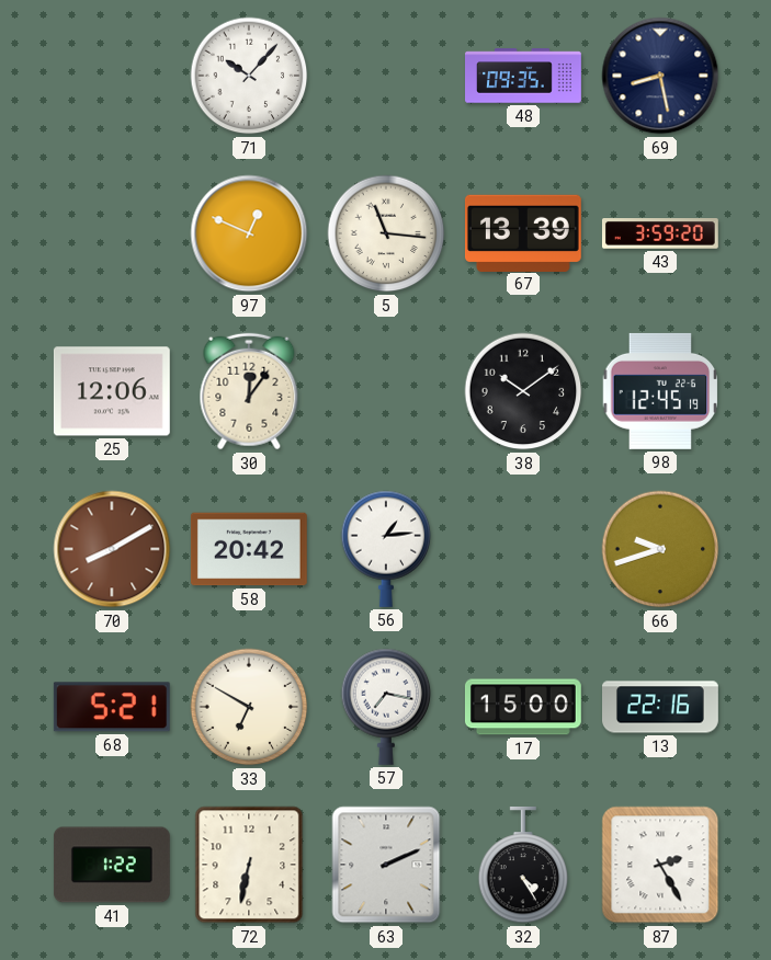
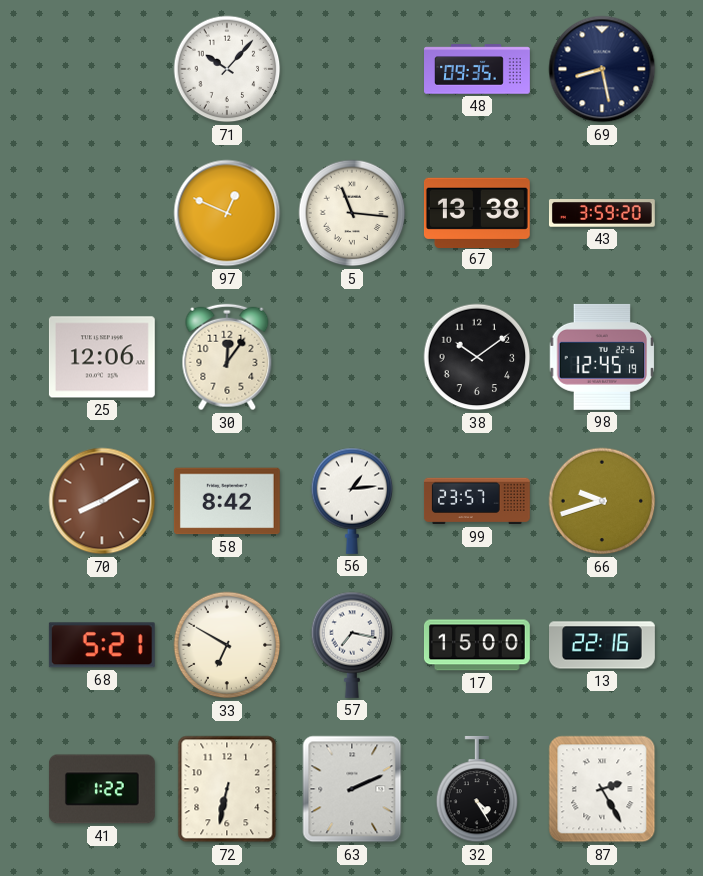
67: 13:39 -> 13:38
58: 20:42 -> 8:42
99: none -> 23:57
